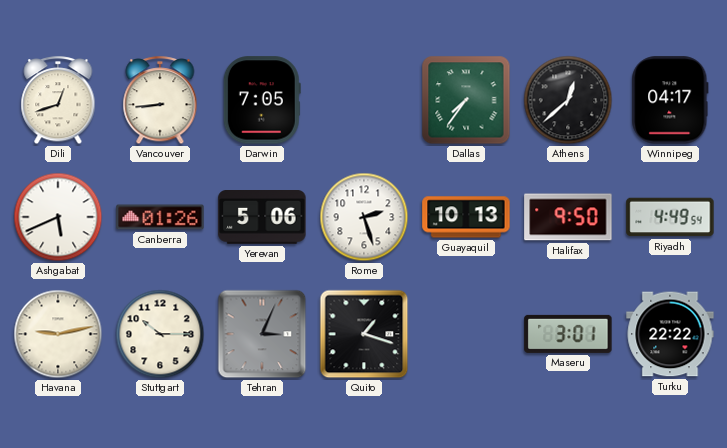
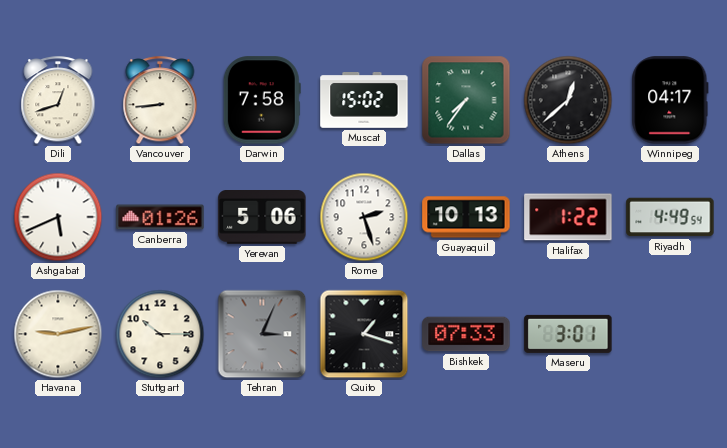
Darwin: 7:05 -> 7:58
Muscat: none -> 15:02
Halifax: 9:50 -> 1:22
Bishkek: none -> 07:33
Turku: 22:22 -> none
